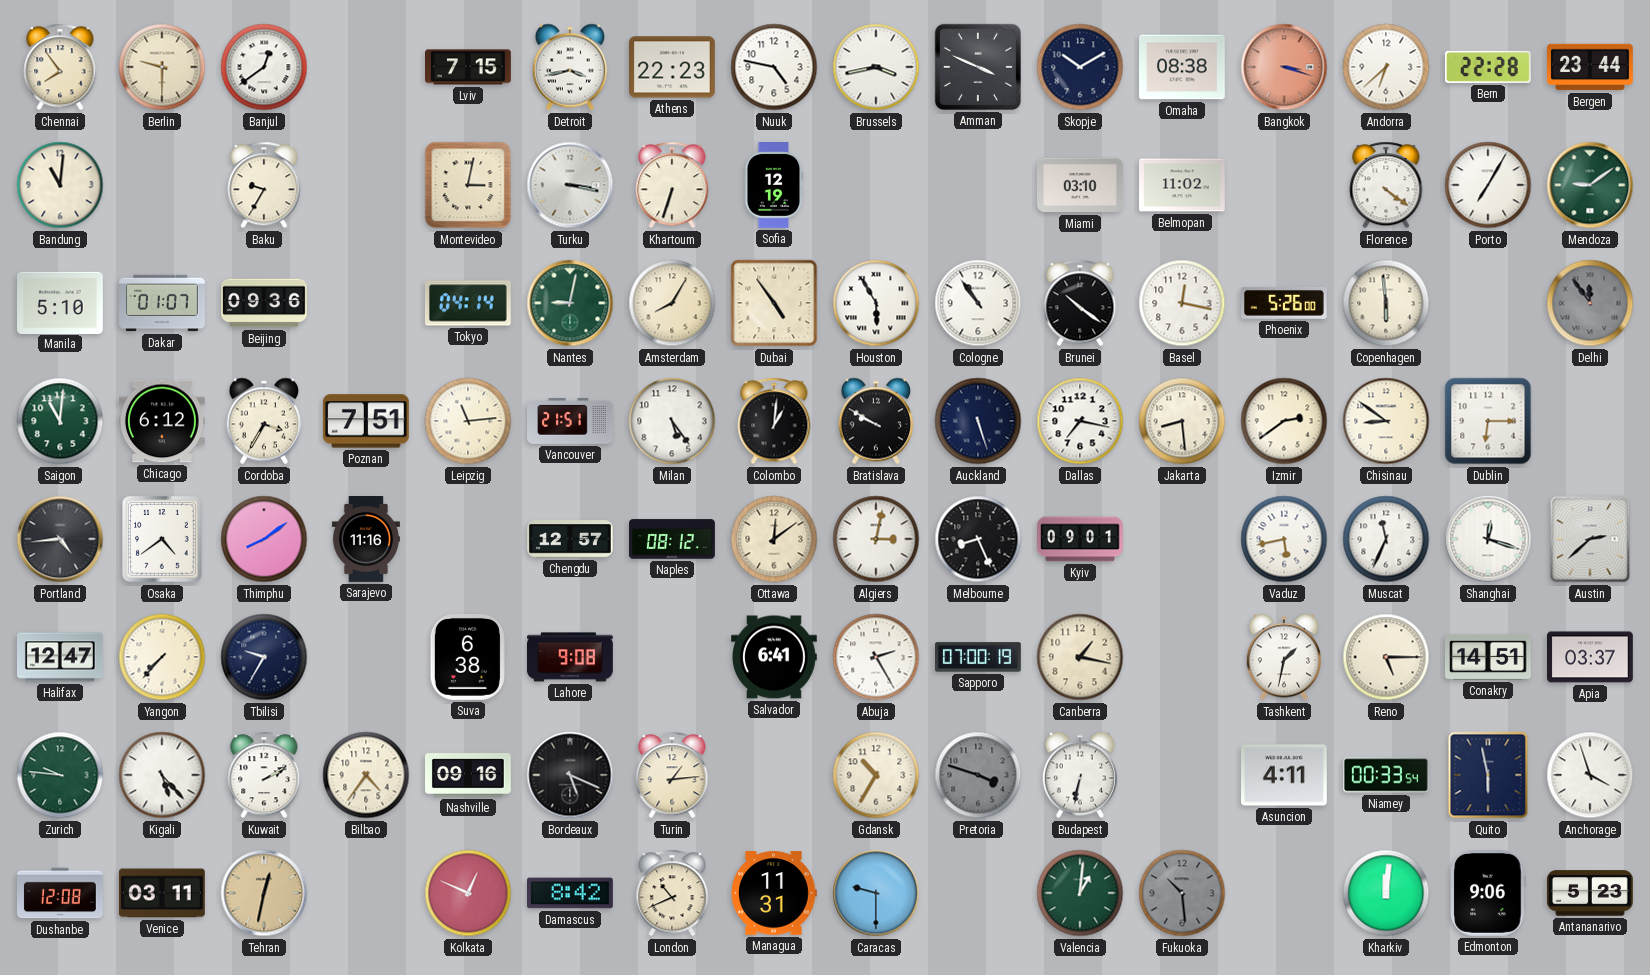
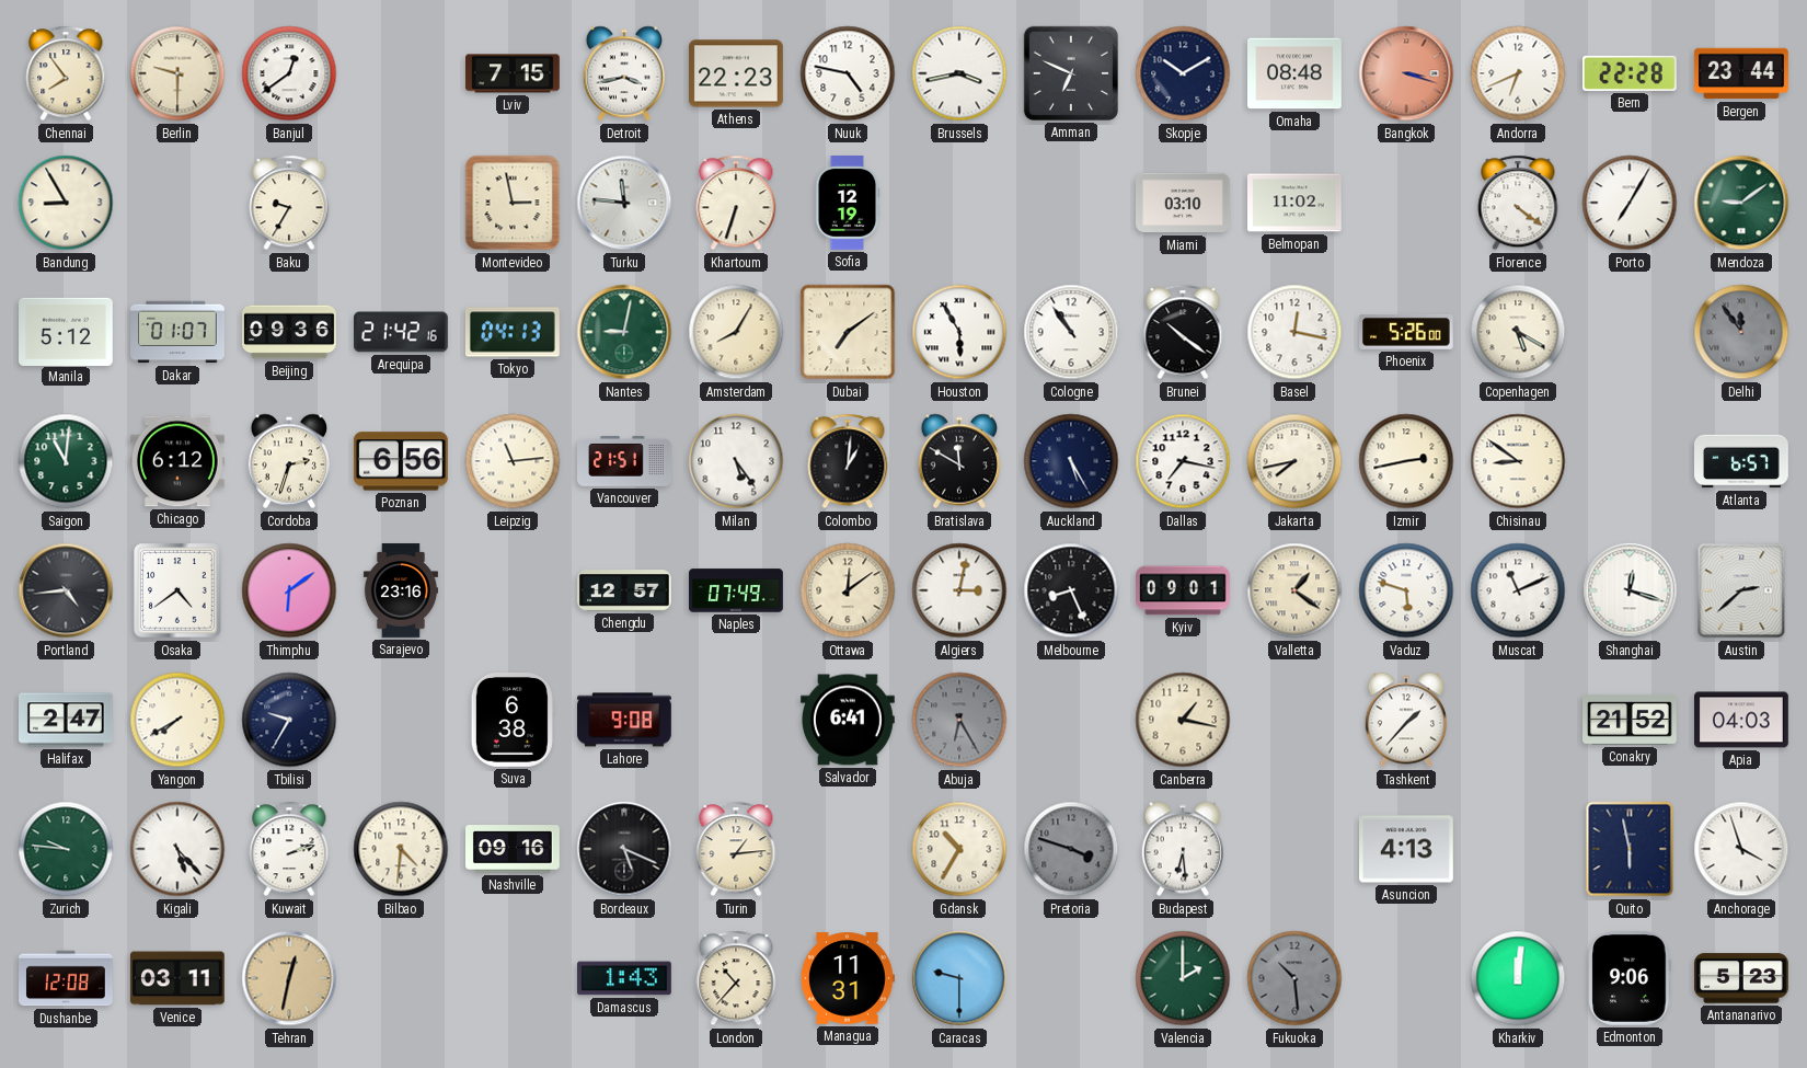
Amman: 3:49 -> 6:49
Omaha: 08:38 -> 08:48
Andorra: 6:38 -> 6:41
Bandung: 11:01 -> 8:55
Montevideo: 3:02 -> 2:58
Turku: 3:17 -> 11:46
Manila: 5:10 -> 5:12
Arequipa: none -> 21:42
Tokyo: 04:14 -> 04:13
Dubai: 4:54 -> 7:09
Copenhagen: 5:59 -> 5:20
Cordoba: 3:35 -> 2:33
Poznan: 7:51 -> 6:56
Bratislava: 9:50 -> 11:50
Auckland: 5:27 -> 5:25
Jakarta: 8:29 -> 7:43
Izmir: 2:39 -> 2:43
Dublin: 6:15 -> none
Atlanta: none -> 6:57
Thimphu: 8:09 -> 6:09
Sarajevo: 11:16 -> 23:16
Naples: 08:12 -> 07:49
Valletta: none -> 1:21
Vaduz: 5:43 -> 5:48
Muscat: 11:34 -> 11:11
Halifax: 12:47 -> 2:47
Yangon: 7:37 -> 7:40
Abuja: 2:25 -> 6:25
Abuja dial: white -> grey
Sapporo: 07:00 -> none
Tashkent: 1:32 -> 1:37
Reno: 5:15 -> none
Conakry: 14:51 -> 21:52
Apia: 03:37 -> 04:03
Kuwait: 2:10 -> 2:12
Bilbao: 4:36 -> 4:31
Budapest: 6:32 -> 6:29
Asuncion: 4:11 -> 4:13
Niamey: 00:33 -> none
Kolkata: 12:49 -> none
Damascus: 8:42 -> 1:43
London: 10:41 -> 10:37
Valencia: 1:01 -> 2:00
